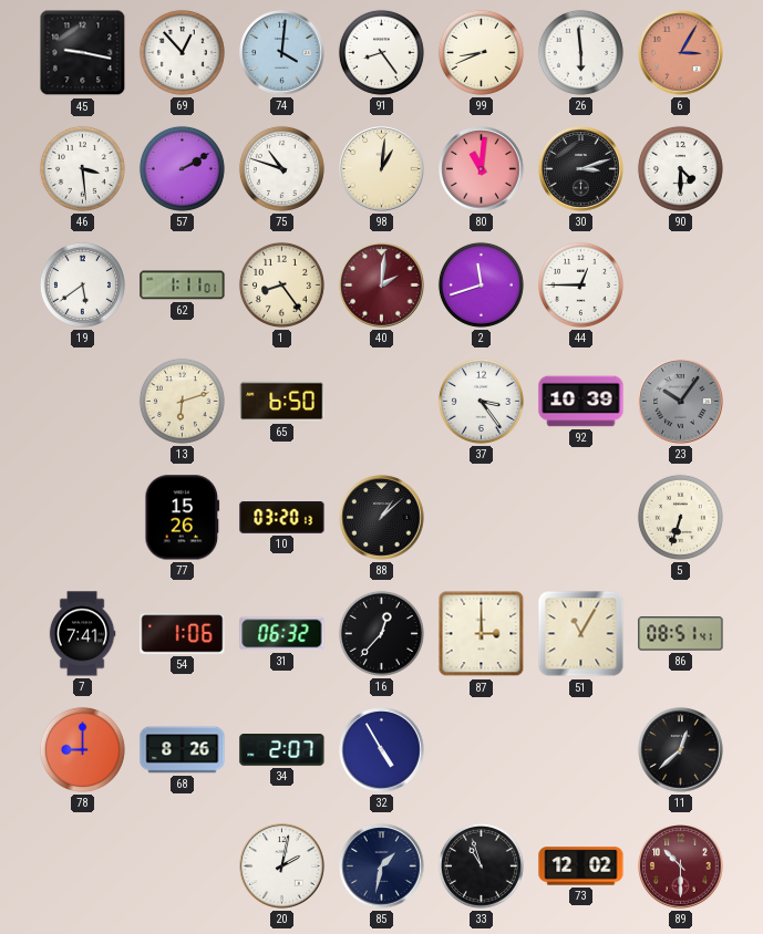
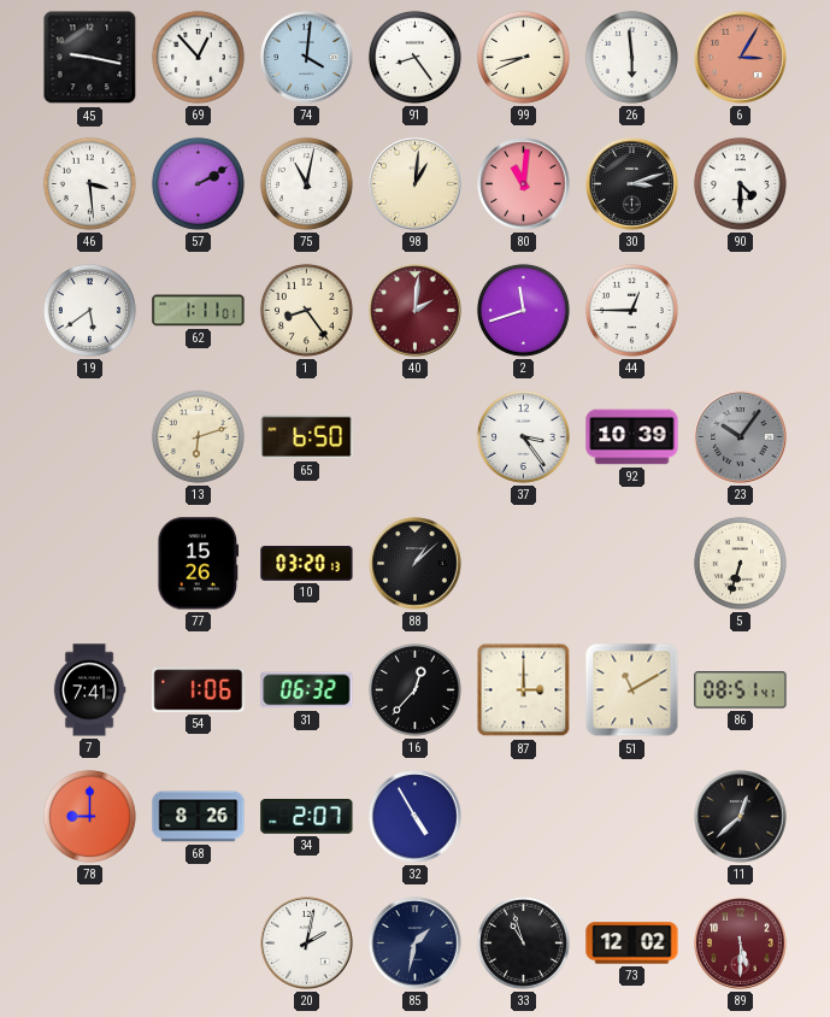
75: 10:48 -> 11:02
51: 11:05 -> 11:10
89: 10:30 -> 5:30
